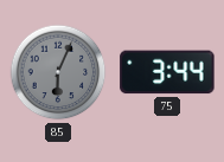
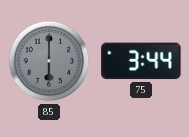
85: 6:04 -> 6:00
